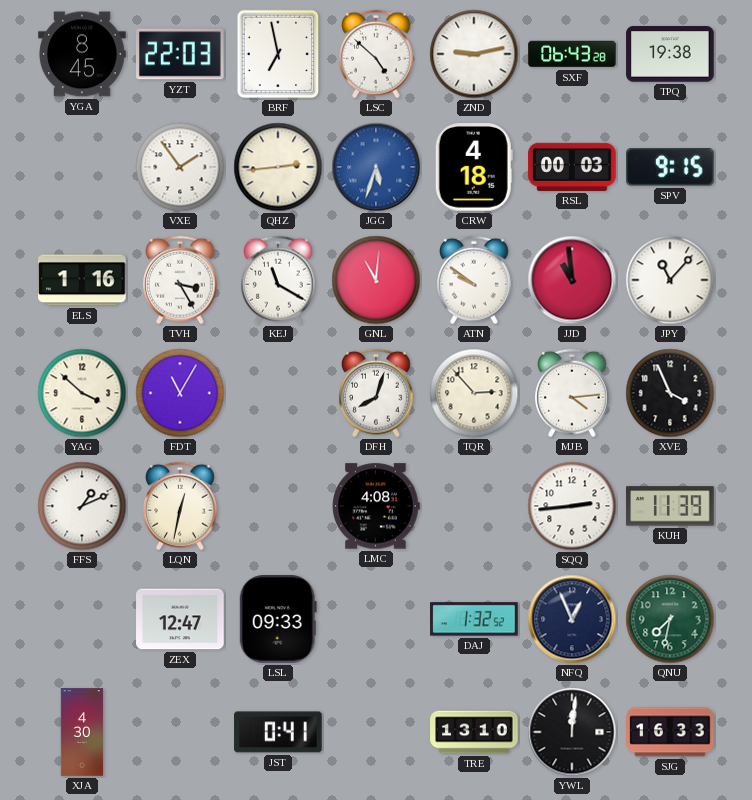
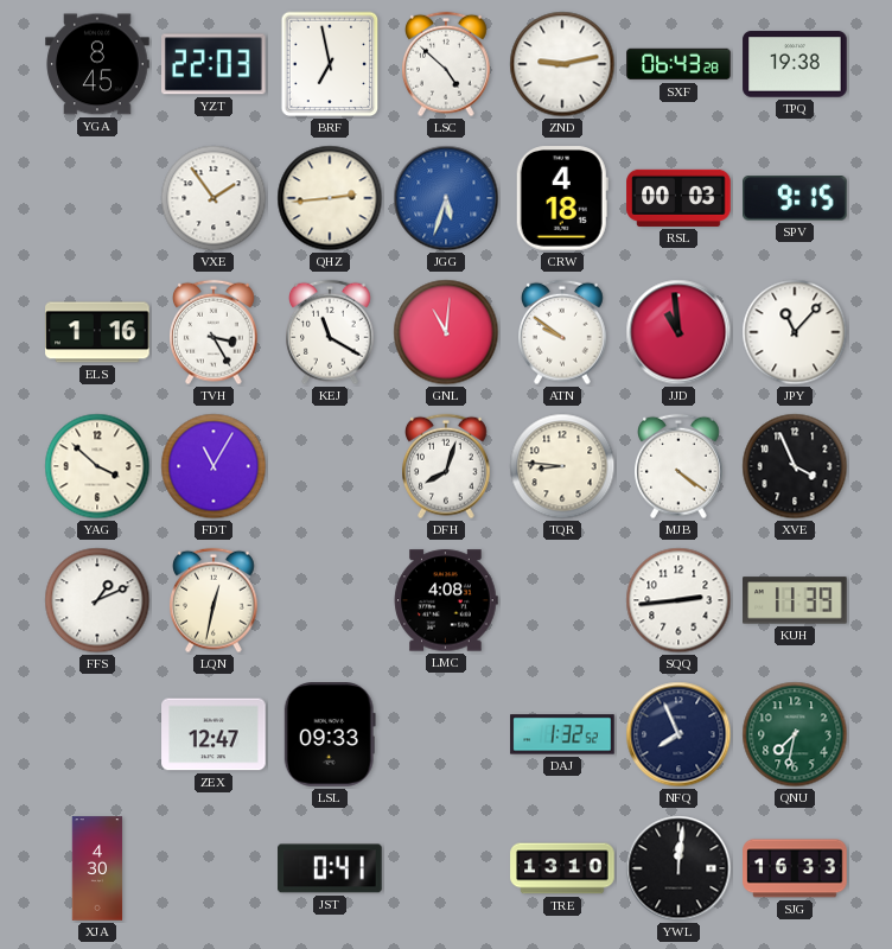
TQR: 2:53 -> 8:46
MJB: 4:14 -> 4:21
NFQ: 12:56 -> 7:56
